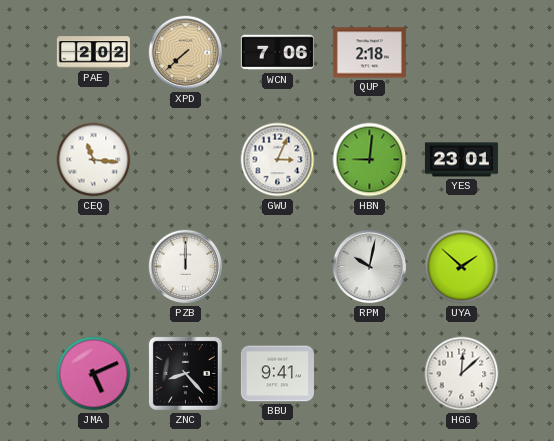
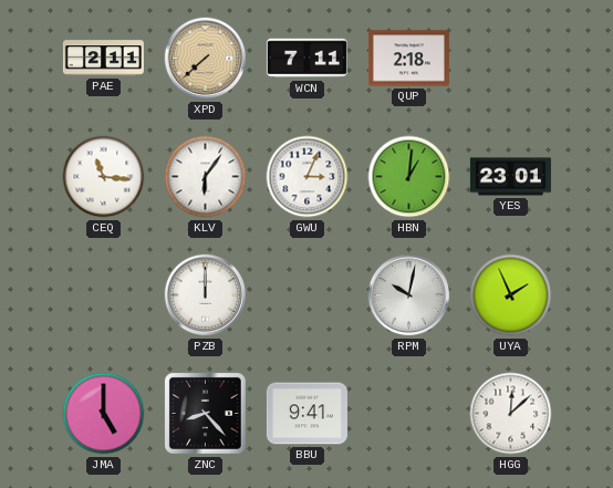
PAE: 2:02 -> 2:11
WCN: 7:06 -> 7:11
KLV: none -> 6:06
HBN: 9:01 -> 1:01
UYA: 1:52 -> 1:56
JMA: 5:11 -> 5:00
